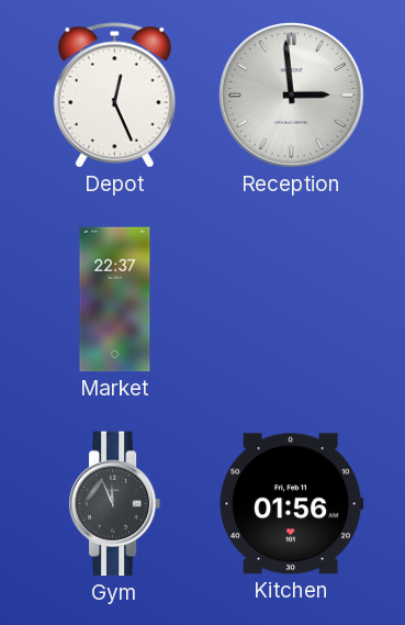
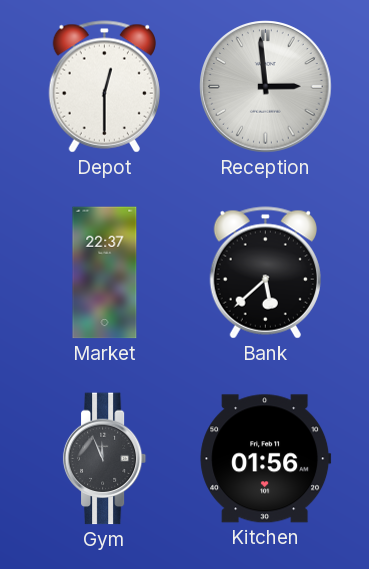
Depot: 12:26 -> 12:30
Bank: none -> 5:38
